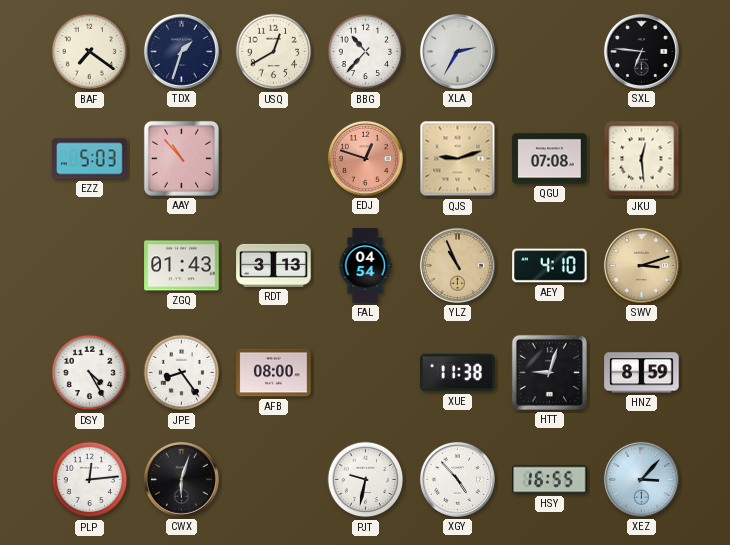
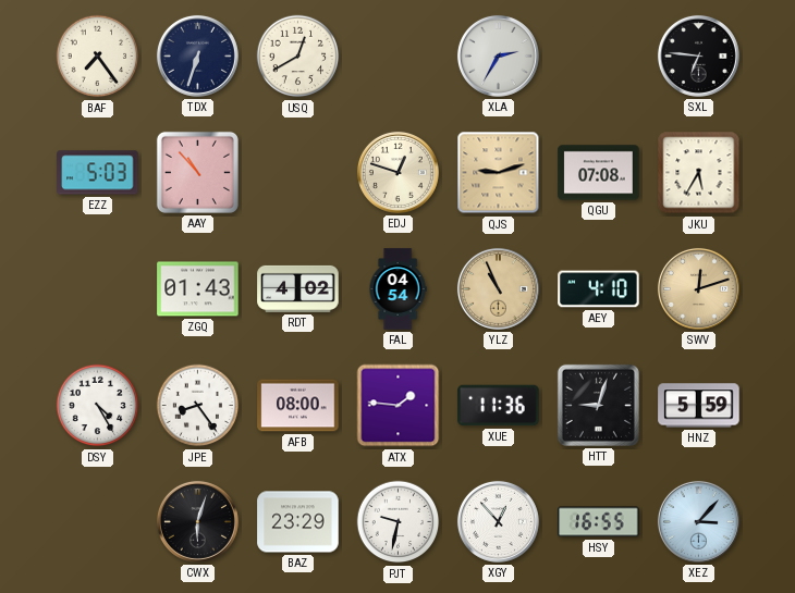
BAF: 7:21 -> 7:24
TDX: 1:33 -> 6:33
BBG: 10:37 -> none
EDJ dial: salmon -> cream
JKU: 12:29 -> 5:35
RDT: 3:13 -> 4:02
SWV: 3:12 -> 12:12
ATX: none -> 1:46
XUE: 11:38 -> 11:36
HNZ: 8:59 -> 5:59
PLP: 12:14 -> none
BAZ: none -> 23:29
XGY: 4:53 -> 12:53
